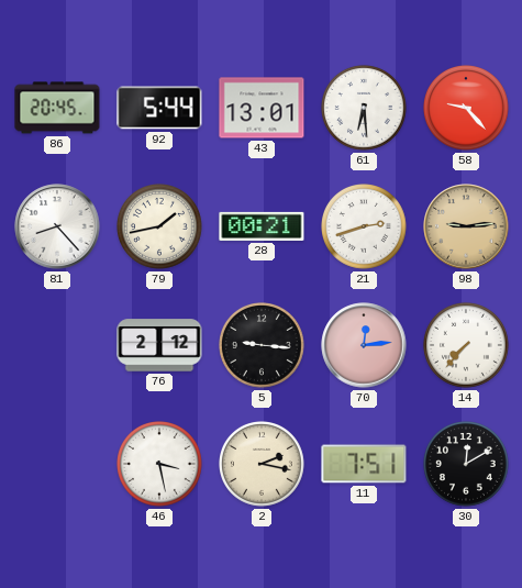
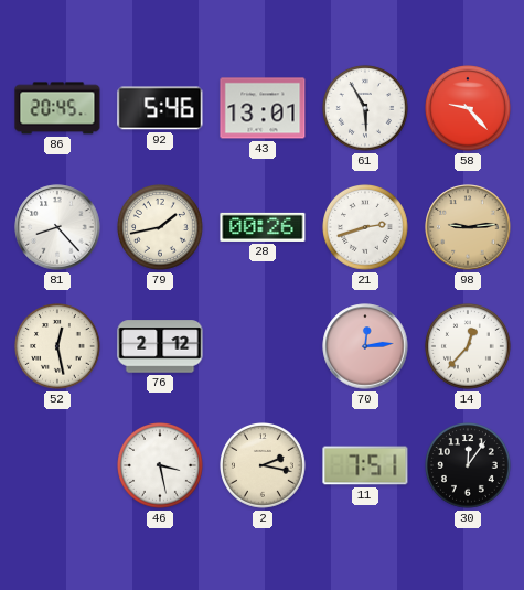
92: 5:44 -> 5:46
61: 6:29 -> 5:55
28: 00:21 -> 00:26
52: none -> 12:28
5: 9:16 -> none
14: 7:37 -> 12:37
30: 12:10 -> 12:06
